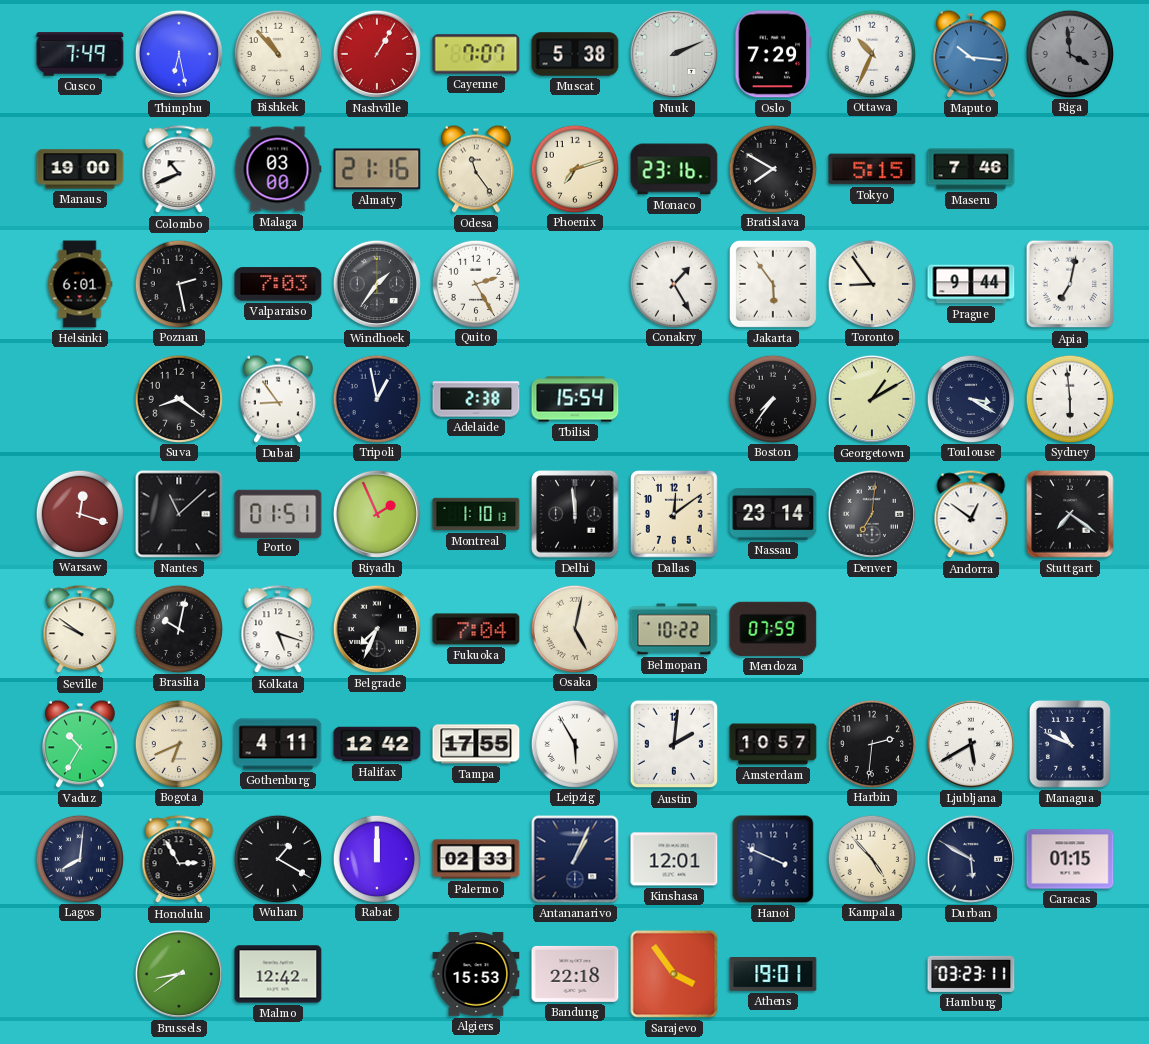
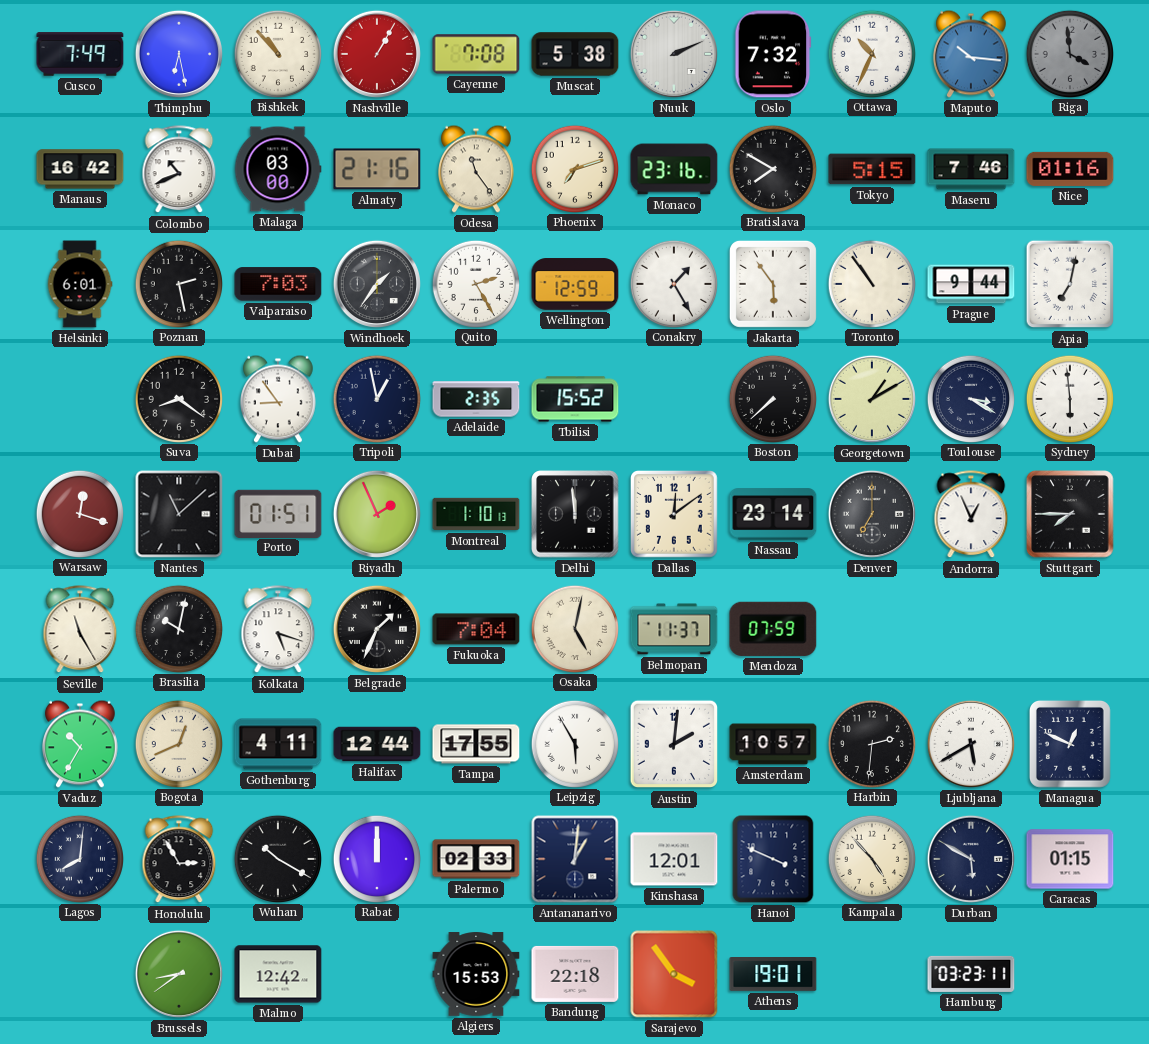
Cayenne: 7:07 -> 7:08
Oslo: 7:29 -> 7:32
Manaus: 19:00 -> 16:42
Nice: none -> 01:16
Wellington: none -> 12:59
Toronto: 8:54 -> 10:54
Adelaide: 2:38 -> 2:35
Tbilisi: 15:54 -> 15:52
Boston: 7:36 -> 7:38
Denver: 7:01 -> 7:00
Andorra: 12:51 -> 12:56
Stuttgart: 7:21 -> 7:45
Seville: 9:51 -> 11:25
Belgrade: 7:34 -> 1:34
Belmopan: 10:22 -> 11:37
Bogota: 6:41 -> 12:41
Halifax: 12:42 -> 12:44
Managua: 10:49 -> 12:49
Wuhan: 1:20 -> 10:20
Antananarivo: 1:04 -> 1:01
